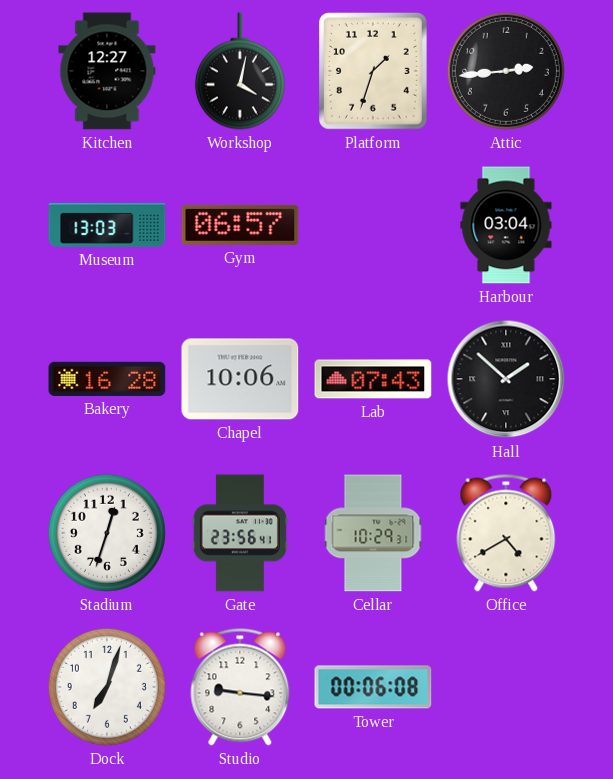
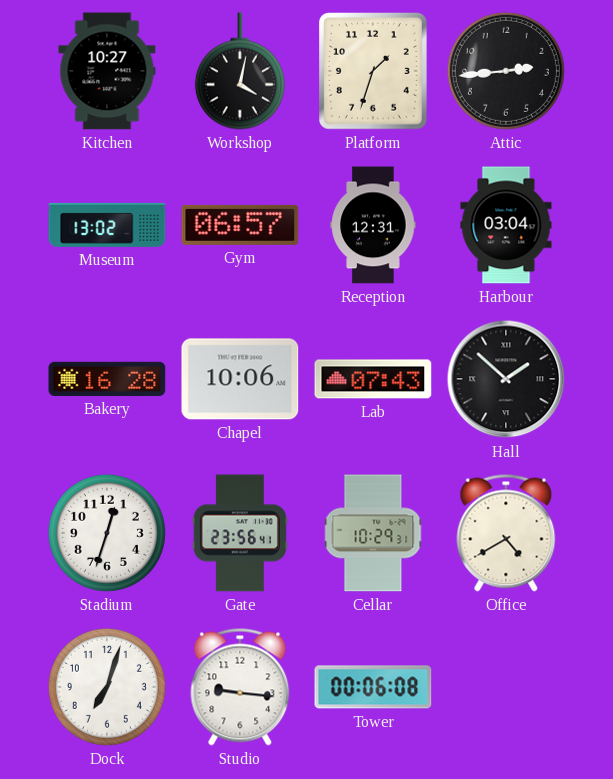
Kitchen: 12:27 -> 10:27
Museum: 13:03 -> 13:02
Reception: none -> 12:31
